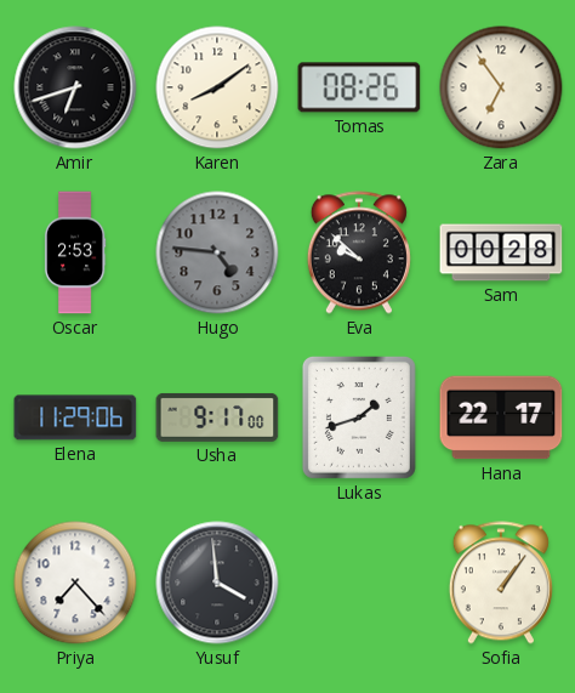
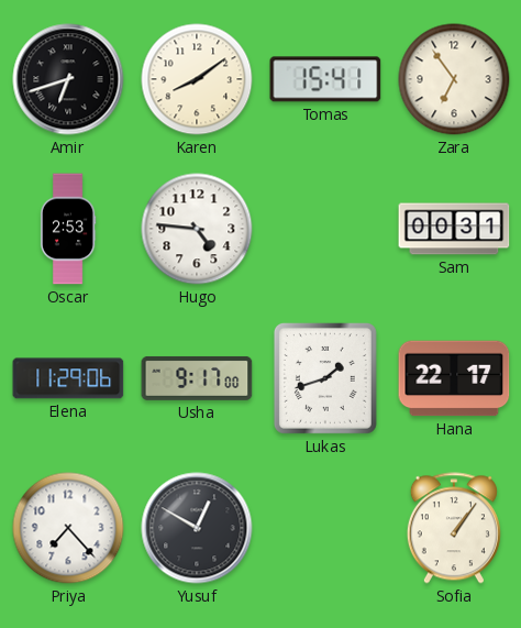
Tomas: 08:26 -> 15:41
Hugo dial: grey -> white
Eva: 9:52 -> none
Sam: 00:28 -> 00:31
Yusuf: 3:59 -> 12:50
